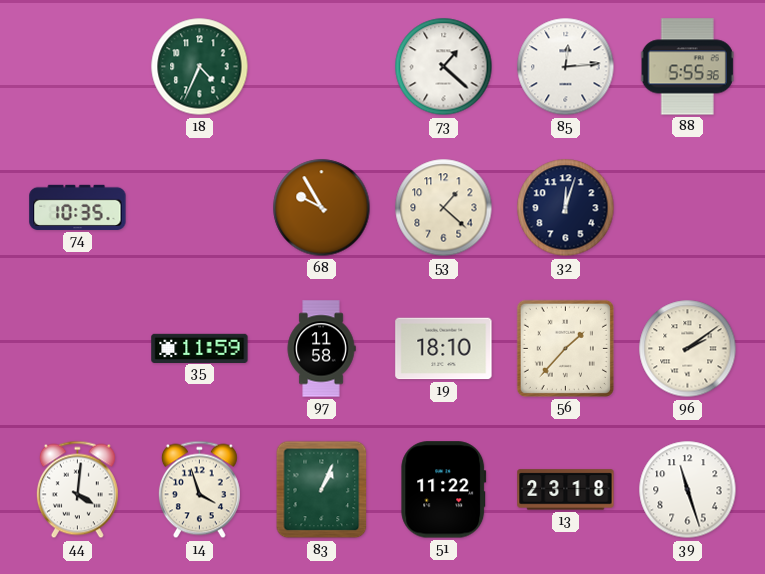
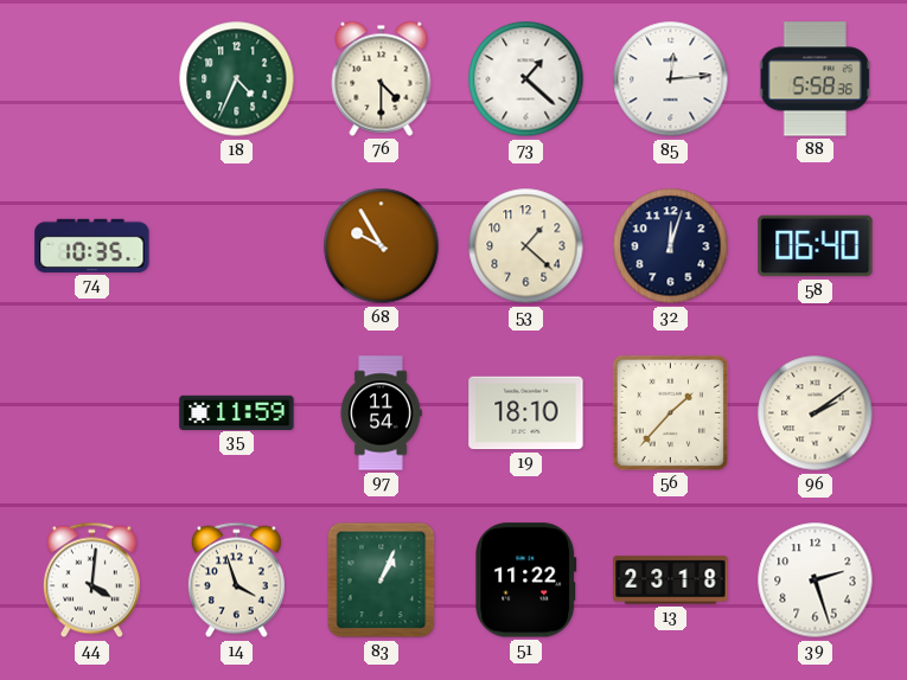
76: none -> 4:30
88: 5:55 -> 5:58
58: none -> 06:40
97: 11:58 -> 11:54
39: 11:27 -> 2:27
